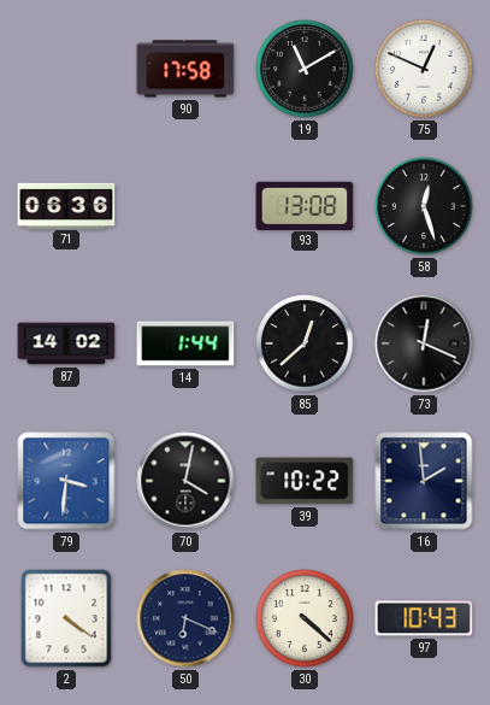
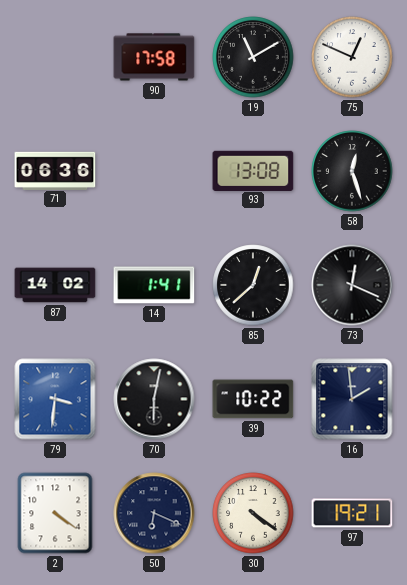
14: 1:44 -> 1:41
70: 4:02 -> 6:02
30: 4:22 -> 4:21
97: 10:43 -> 19:21
